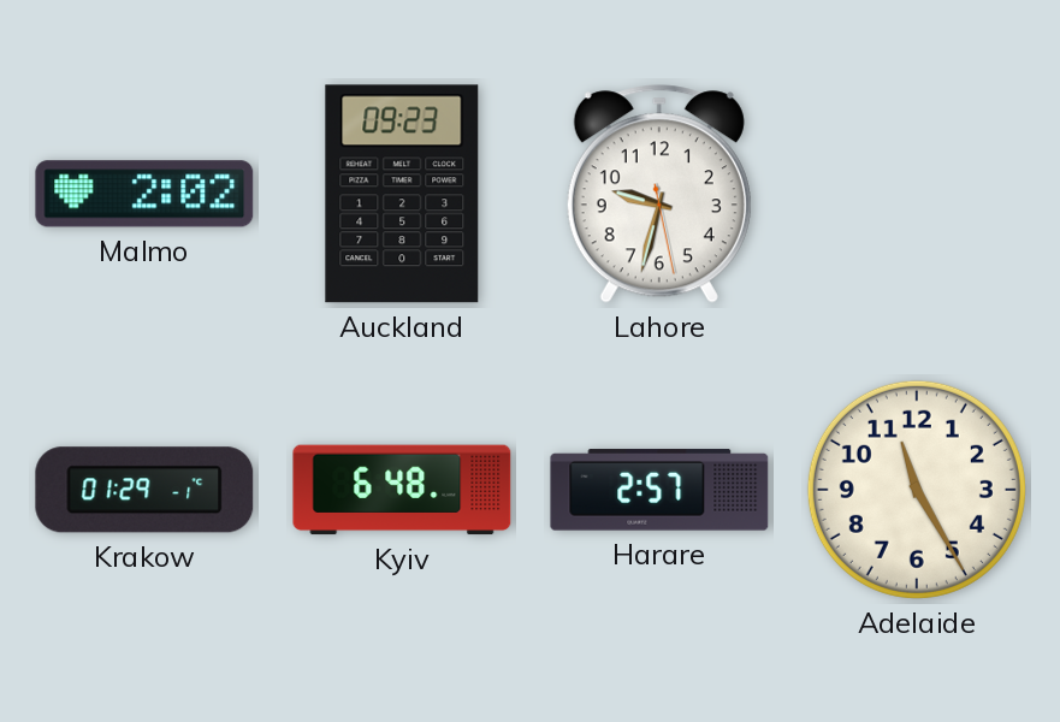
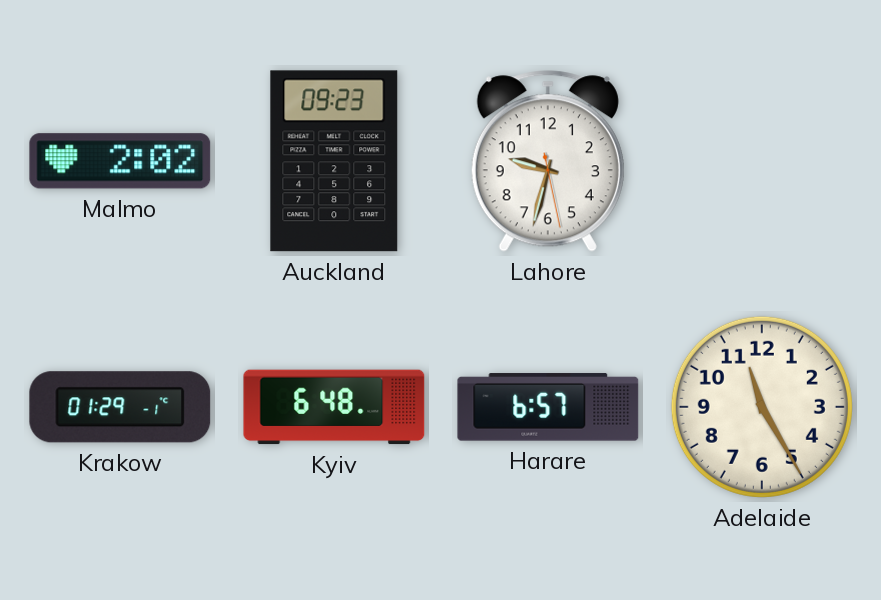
Harare: 2:57 -> 6:57
